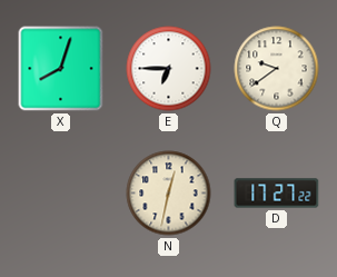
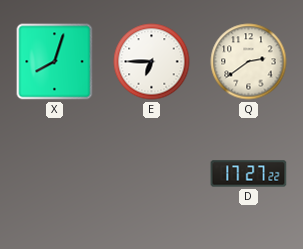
Q: 9:39 -> 2:39
N: 12:32 -> none
